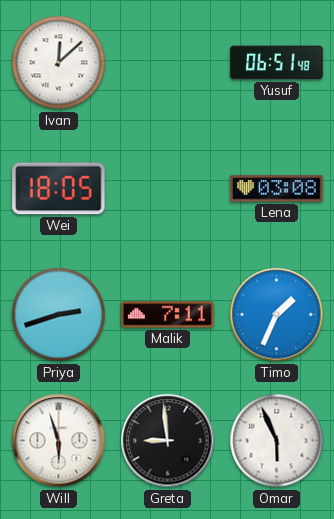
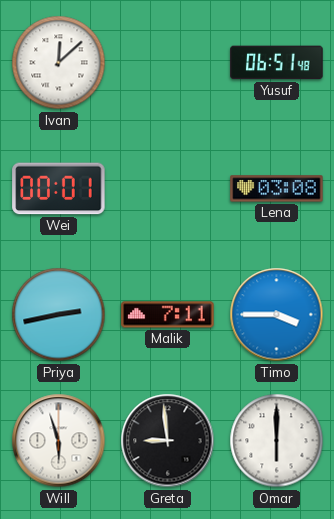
Wei: 18:05 -> 00:01
Priya: 2:42 -> 2:43
Timo: 1:34 -> 3:45
Omar: 5:56 -> 6:00
